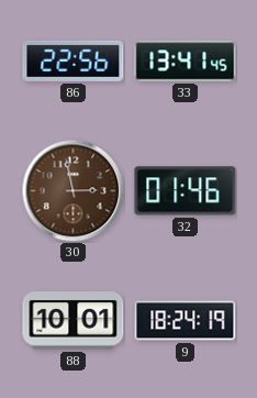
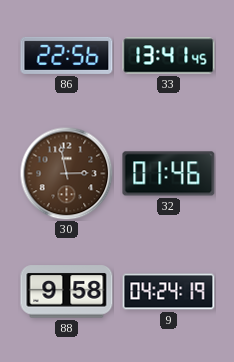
88: 10:01 -> 9:58
9: 18:24 -> 04:24
